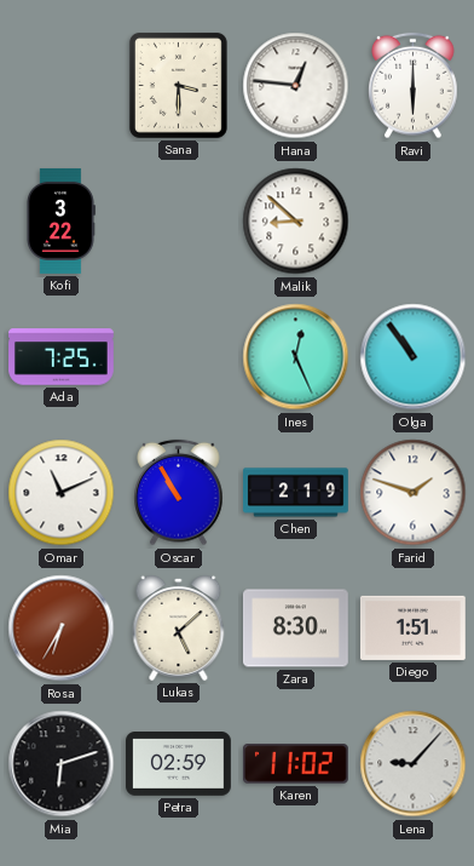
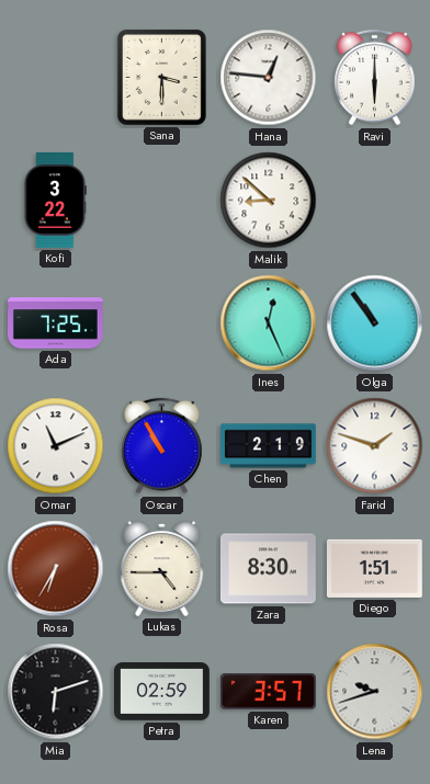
Lukas: 5:08 -> 4:45
Karen: 11:02 -> 3:57
Lena: 9:07 -> 9:42
